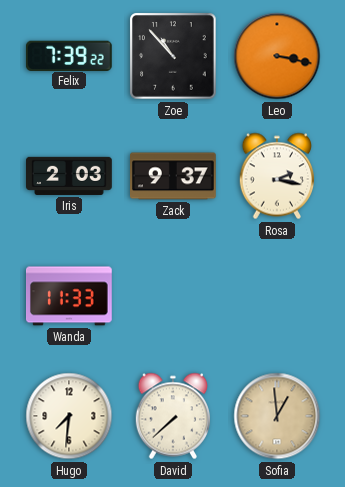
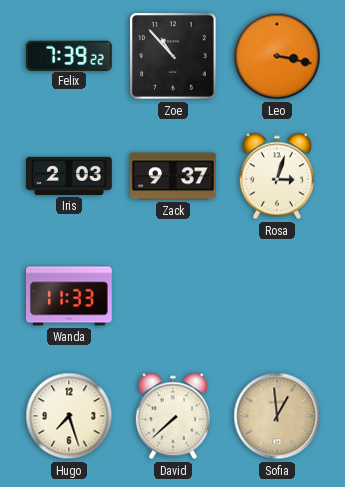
Rosa: 2:17 -> 3:03
Hugo: 7:31 -> 7:27
